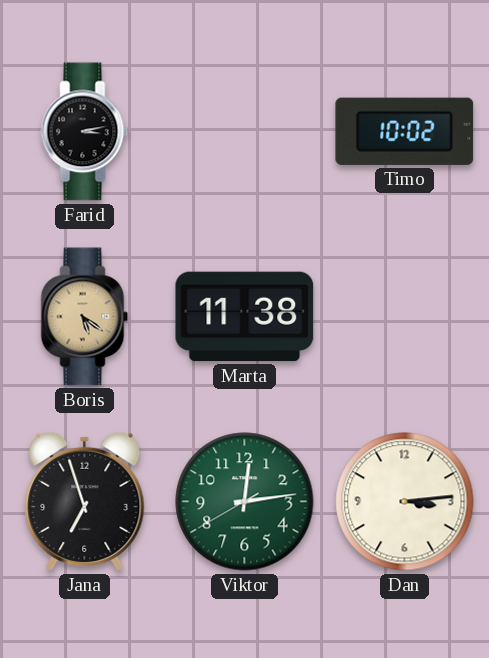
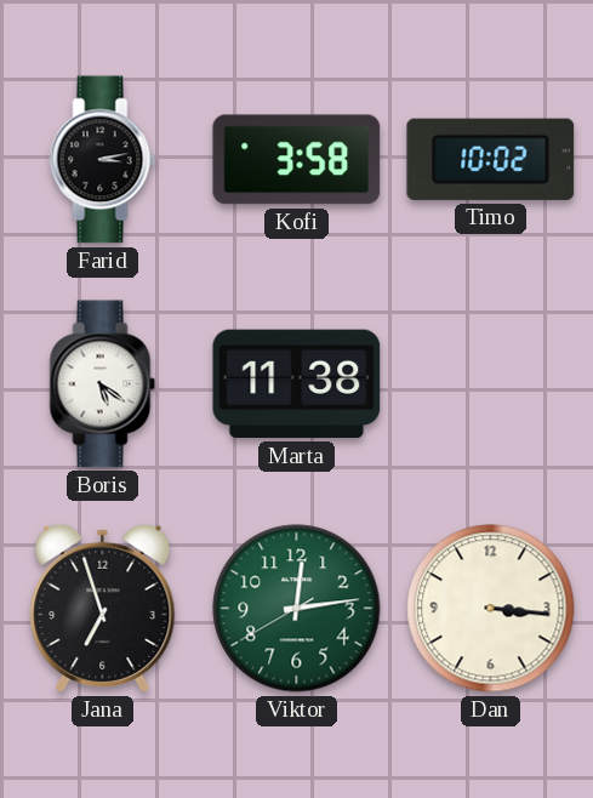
Kofi: none -> 3:58
Boris dial: champagne -> white
Dan: 3:14 -> 3:16
